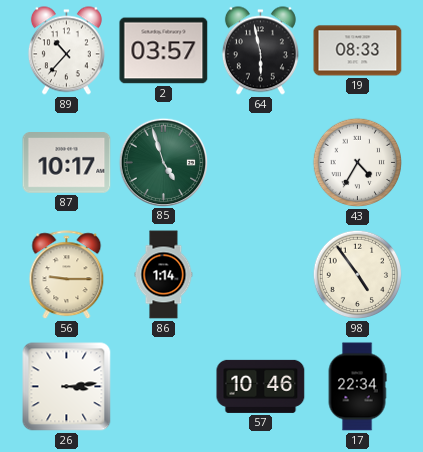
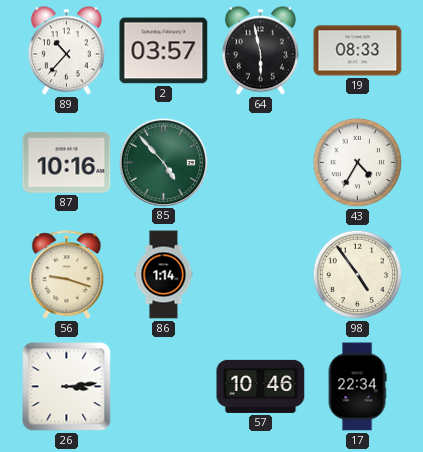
87: 10:17 -> 10:16
85: 4:57 -> 4:53
56: 9:15 -> 9:18
